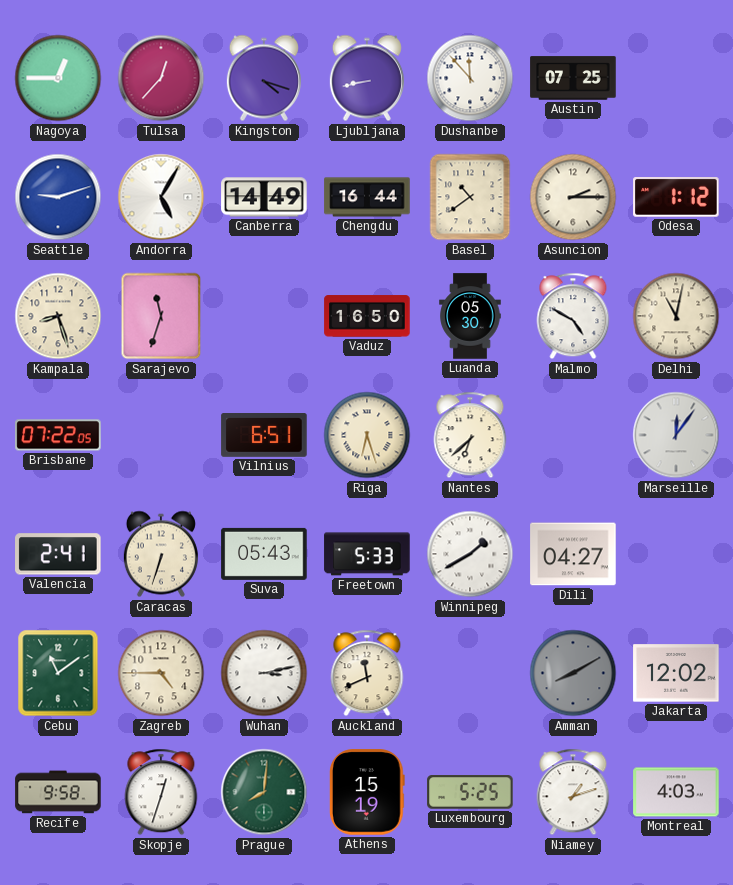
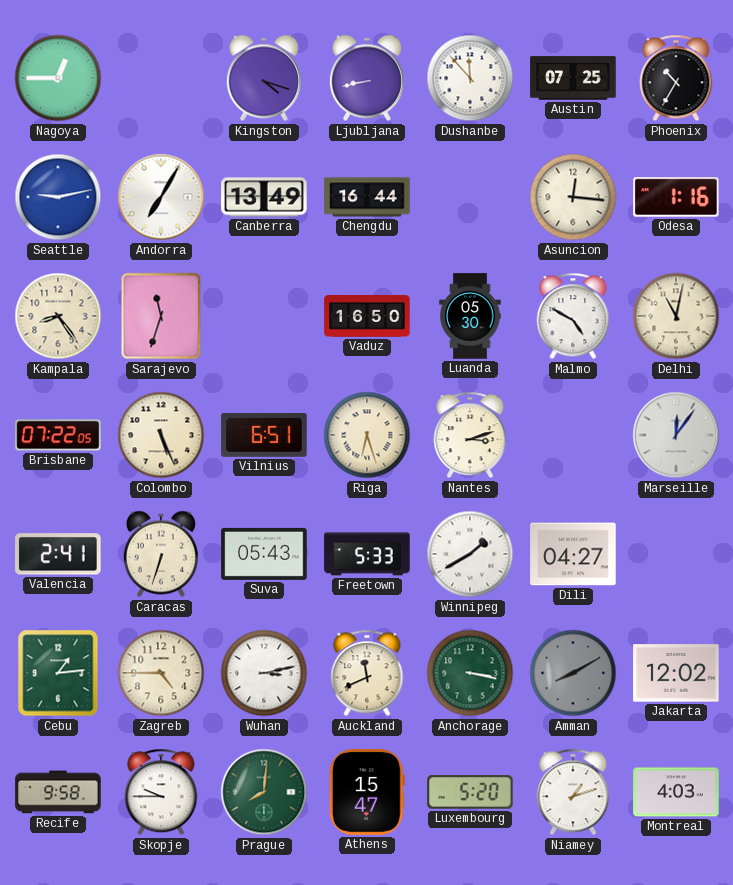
Tulsa: 12:37 -> none
Phoenix: none -> 10:35
Seattle: 9:12 -> 9:13
Andorra: 5:05 -> 7:05
Canberra: 14:49 -> 13:49
Basel: 10:39 -> none
Asuncion: 2:15 -> 12:16
Odesa: 1:12 -> 1:16
Kampala: 8:27 -> 8:24
Colombo: none -> 5:26
Nantes: 6:38 -> 3:12
Cebu: 11:09 -> 1:14
Anchorage: none -> 3:17
Skopje: 12:33 -> 9:45
Athens: 15:19 -> 15:47
Luxembourg: 5:25 -> 5:20
